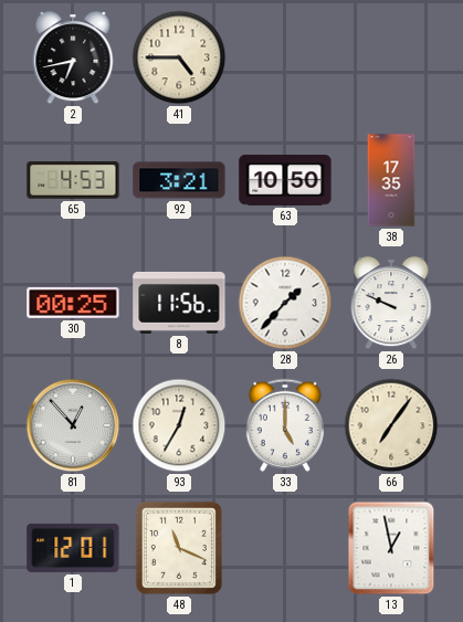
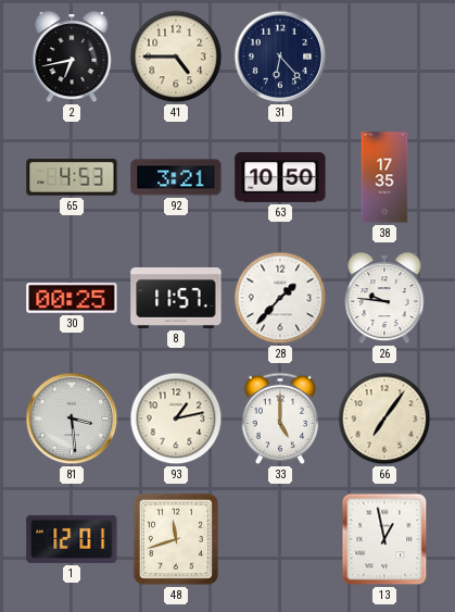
31: none -> 6:23
8: 11:56 -> 11:57
26: 9:49 -> 9:46
81: 12:53 -> 3:29
93: 12:35 -> 1:13
48: 11:19 -> 11:42
